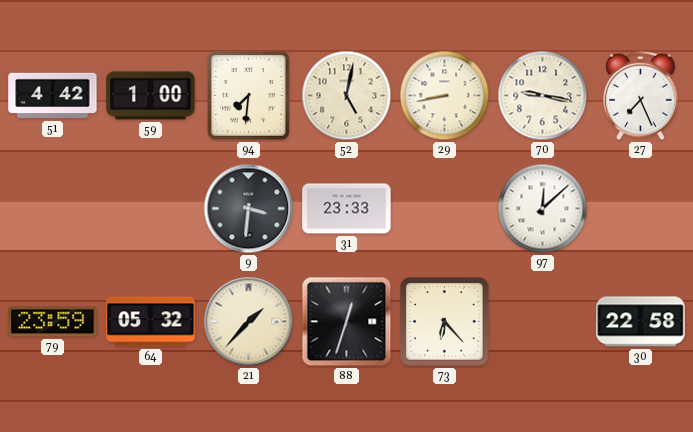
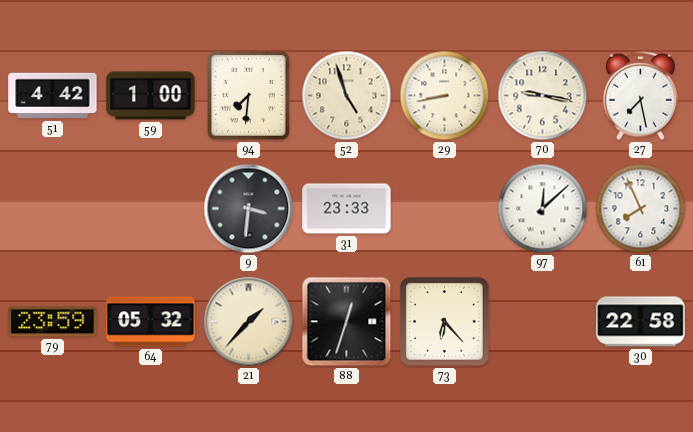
52: 5:02 -> 4:57
27: 7:26 -> 7:28
61: none -> 7:56
